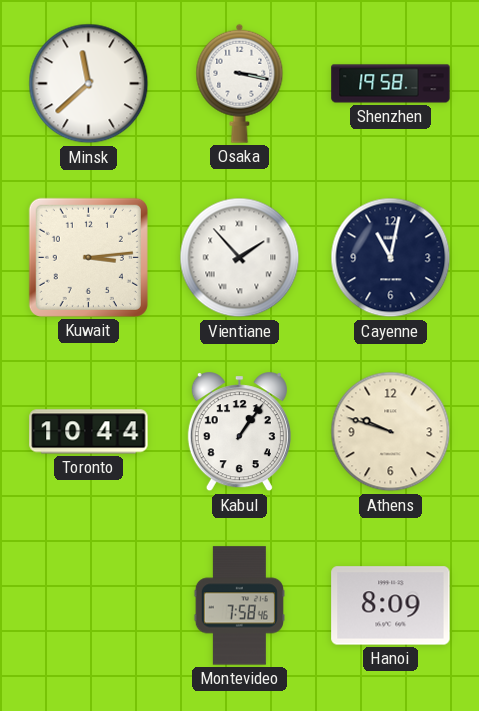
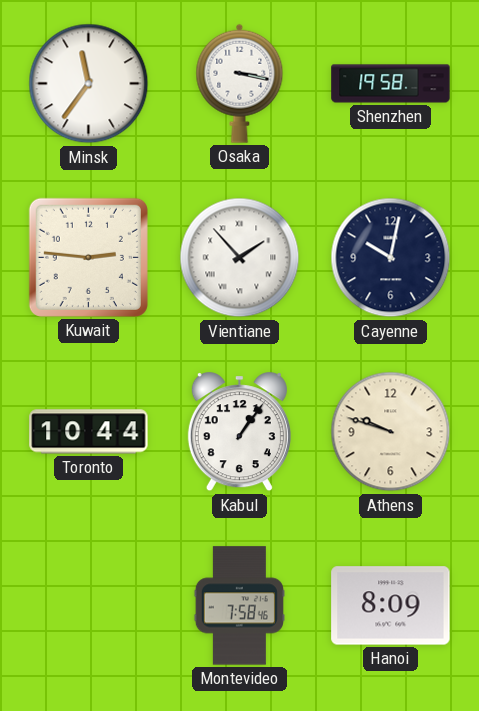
Minsk: 11:38 -> 11:36
Kuwait: 3:14 -> 2:46
Cayenne: 11:02 -> 10:02
